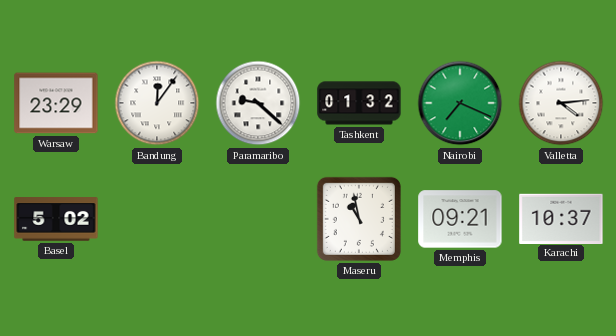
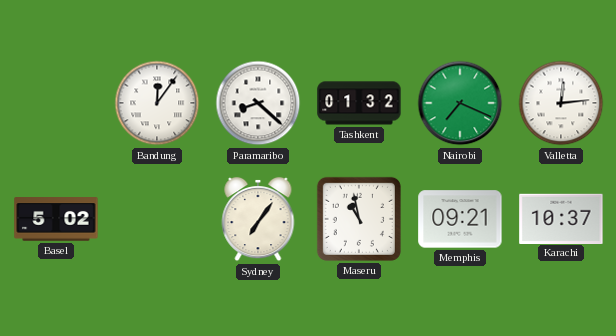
Warsaw: 23:29 -> none
Paramaribo: 9:22 -> 8:22
Valletta: 4:14 -> 12:14
Sydney: none -> 7:06
